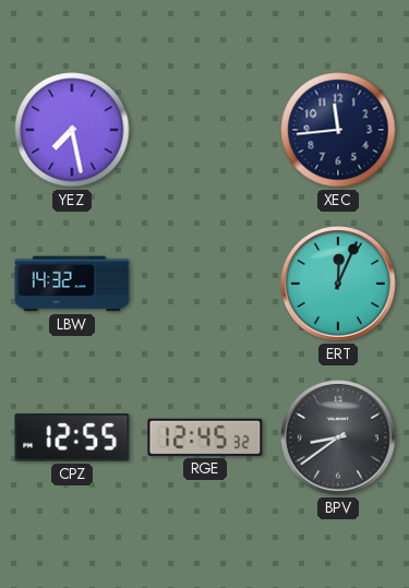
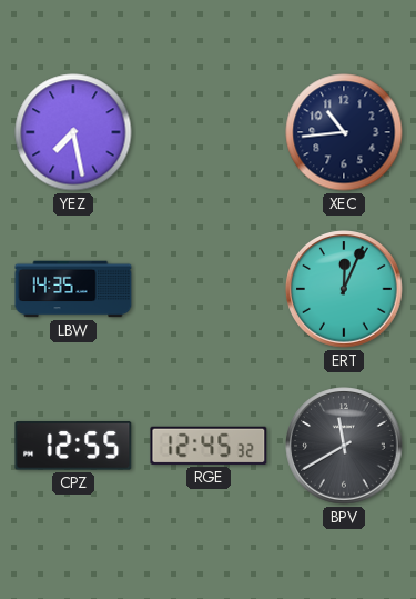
XEC: 11:44 -> 10:44
LBW: 14:32 -> 14:35
BPV: 8:39 -> 11:40
